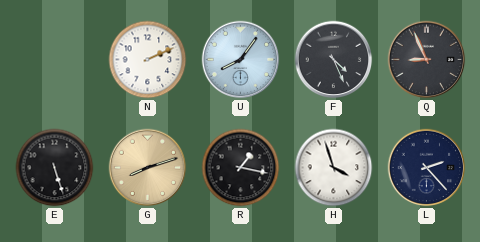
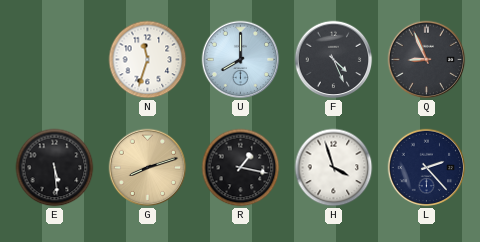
N: 2:11 -> 11:33
U: 8:06 -> 8:00
E: 5:27 -> 5:29
